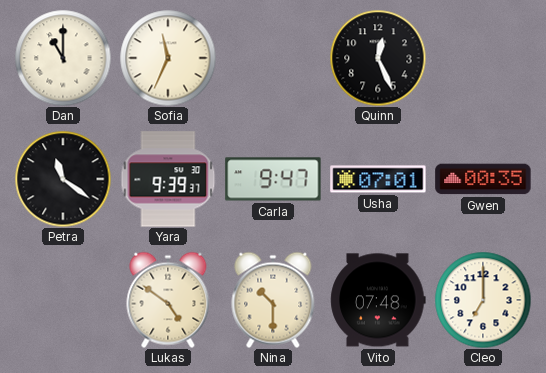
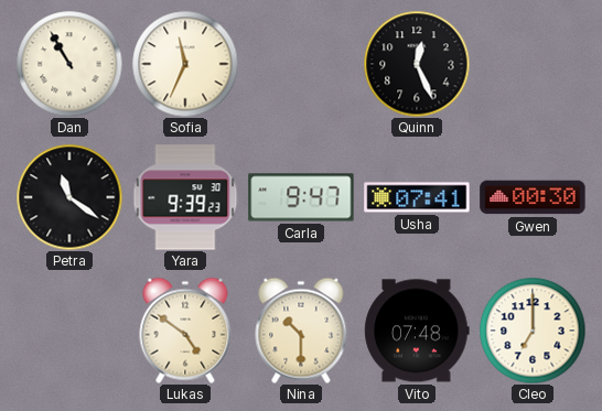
Dan: 11:00 -> 10:55
Yara: 9:39:37 -> 9:39:23
Usha: 07:01 -> 07:41
Gwen: 00:35 -> 00:30
